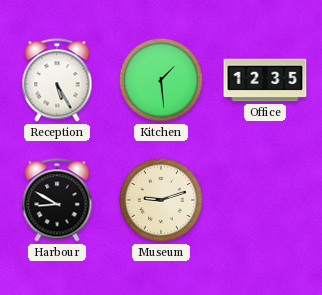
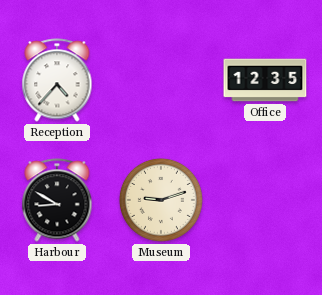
Reception: 5:25 -> 4:37
Kitchen: 1:29 -> none
